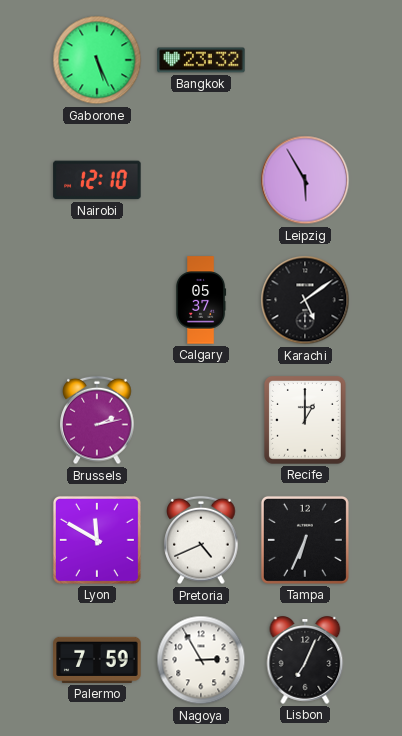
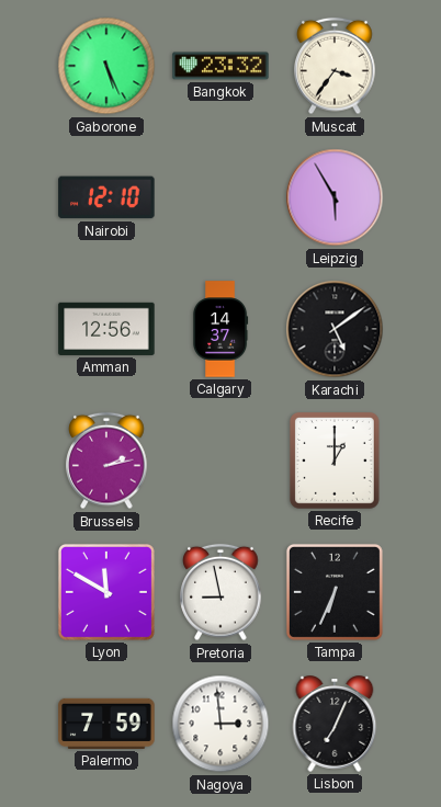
Muscat: none -> 3:36
Amman: none -> 12:56
Calgary: 05:37 -> 14:37
Pretoria: 4:41 -> 8:58
Nagoya: 2:55 -> 2:59
